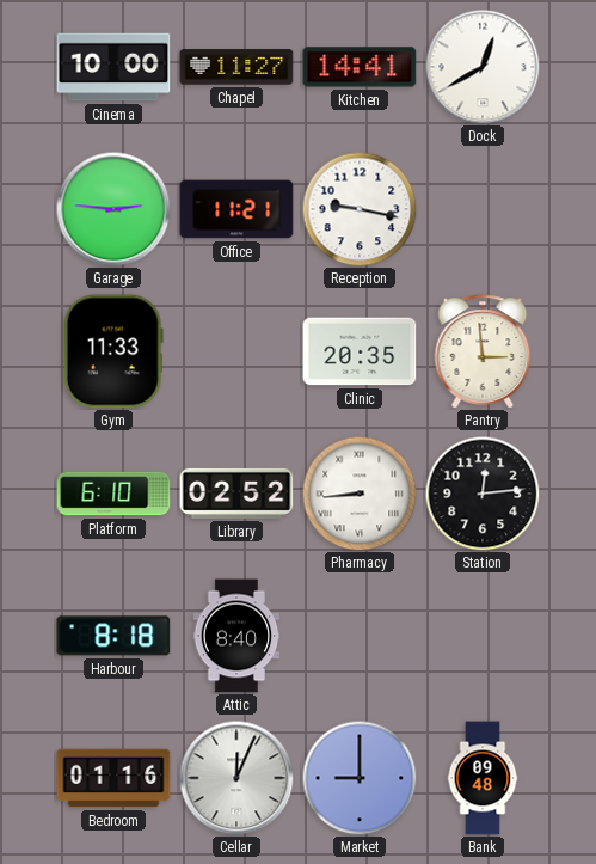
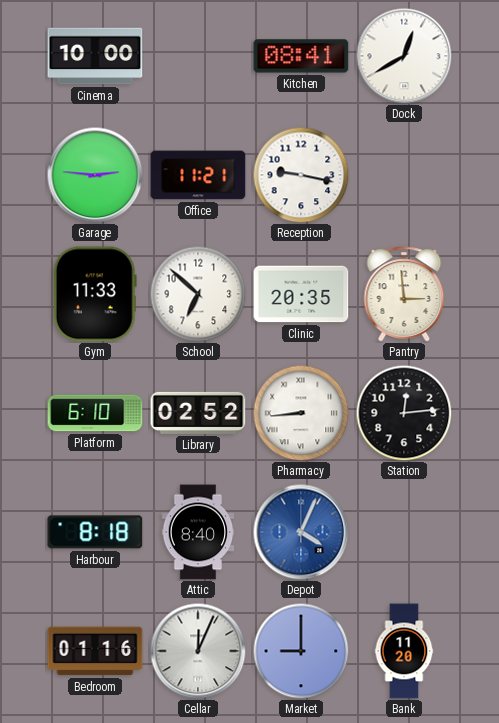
Chapel: 11:27 -> none
Kitchen: 14:41 -> 08:41
School: none -> 6:52
Depot: none -> 4:04
Bank: 09:48 -> 11:20
